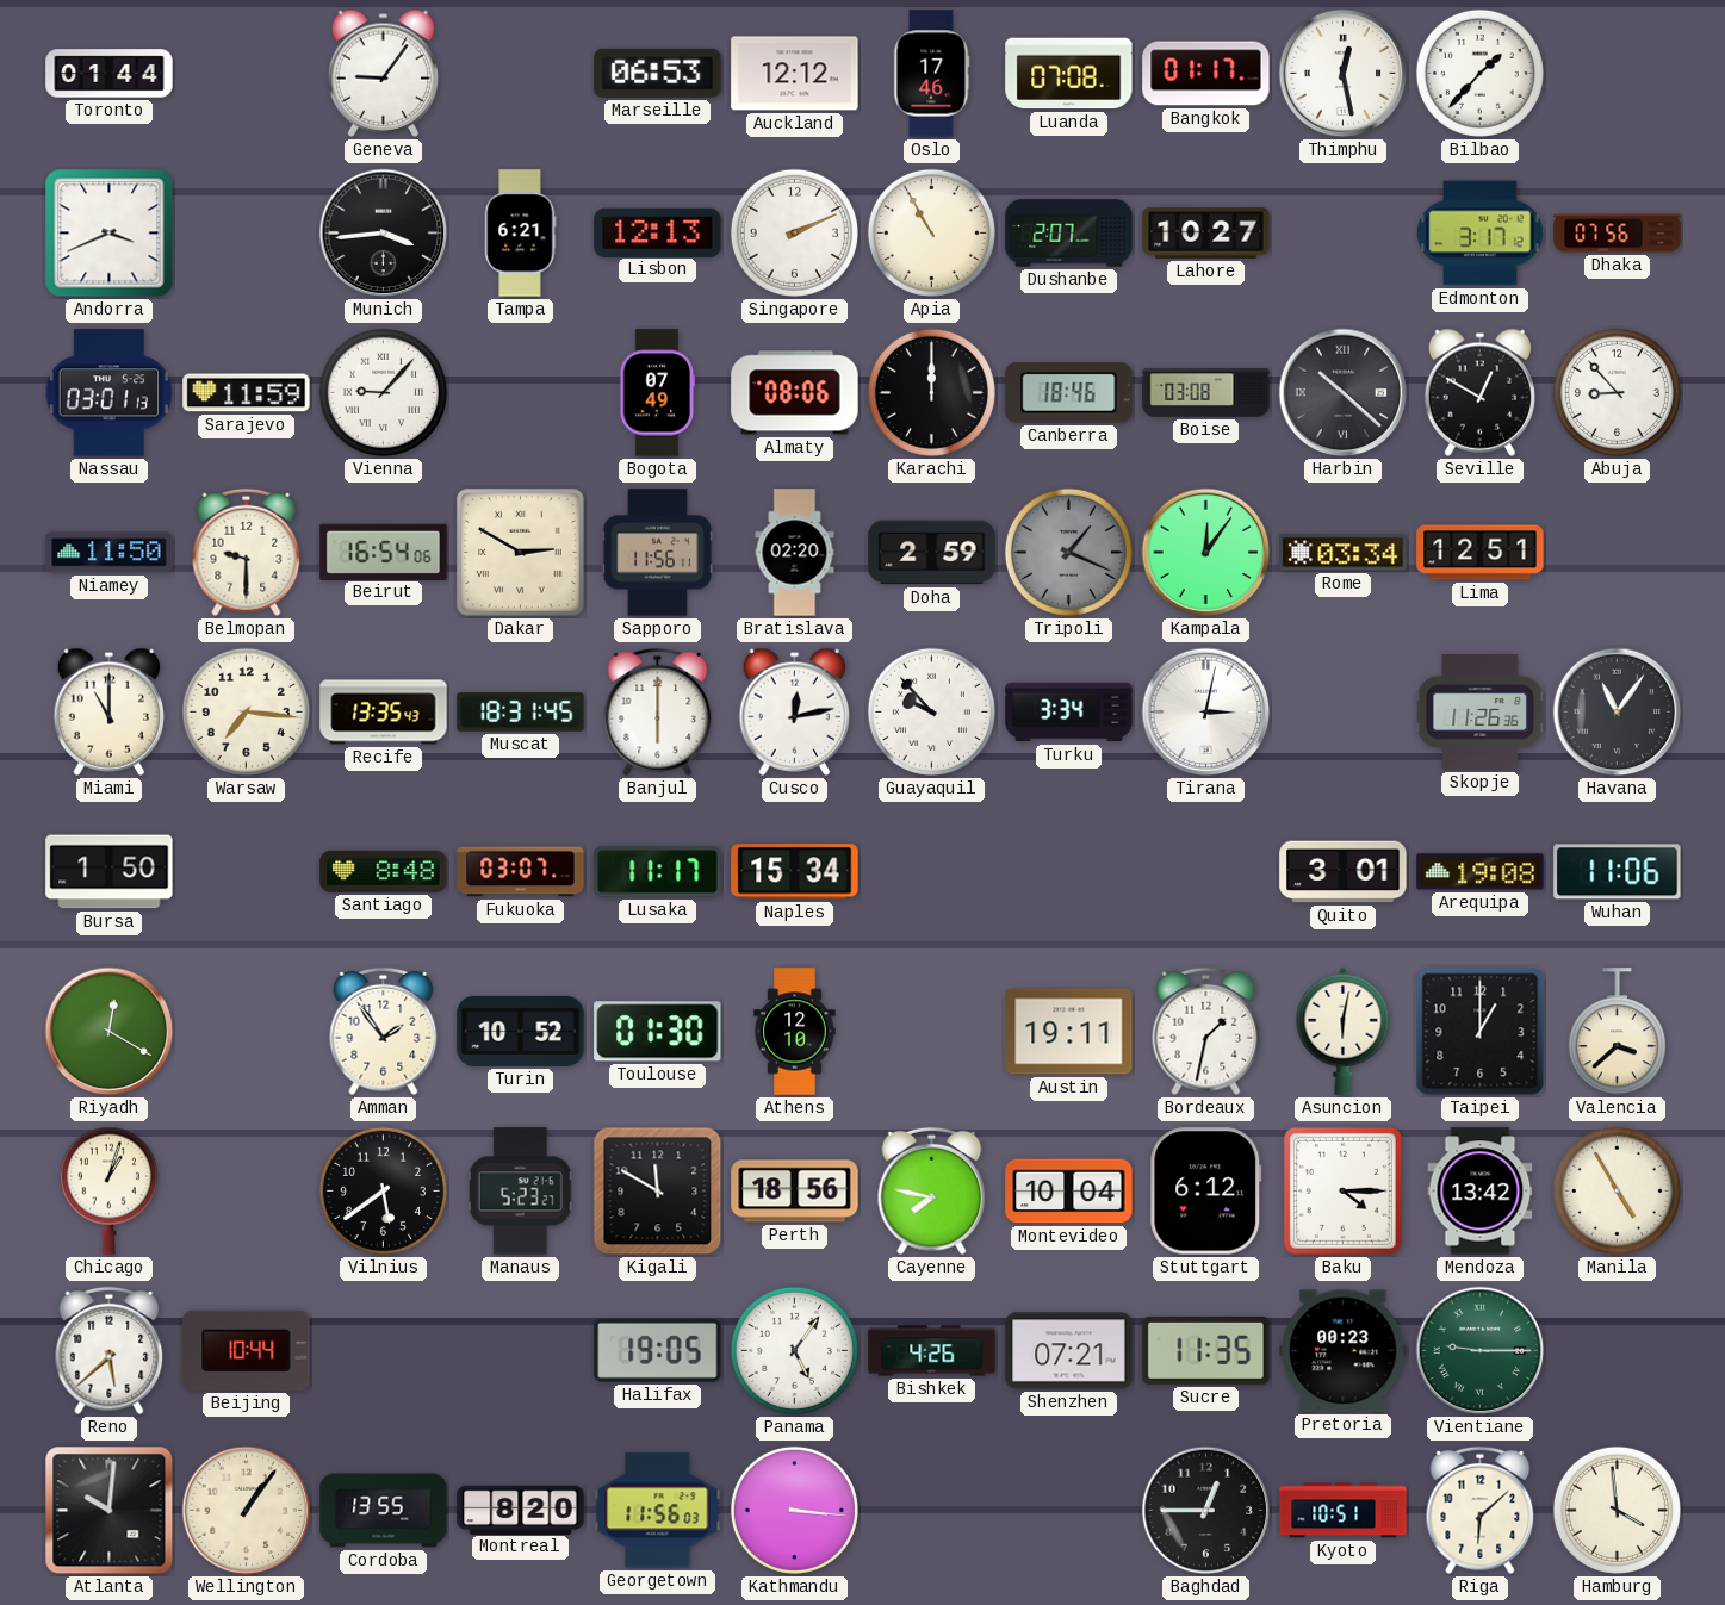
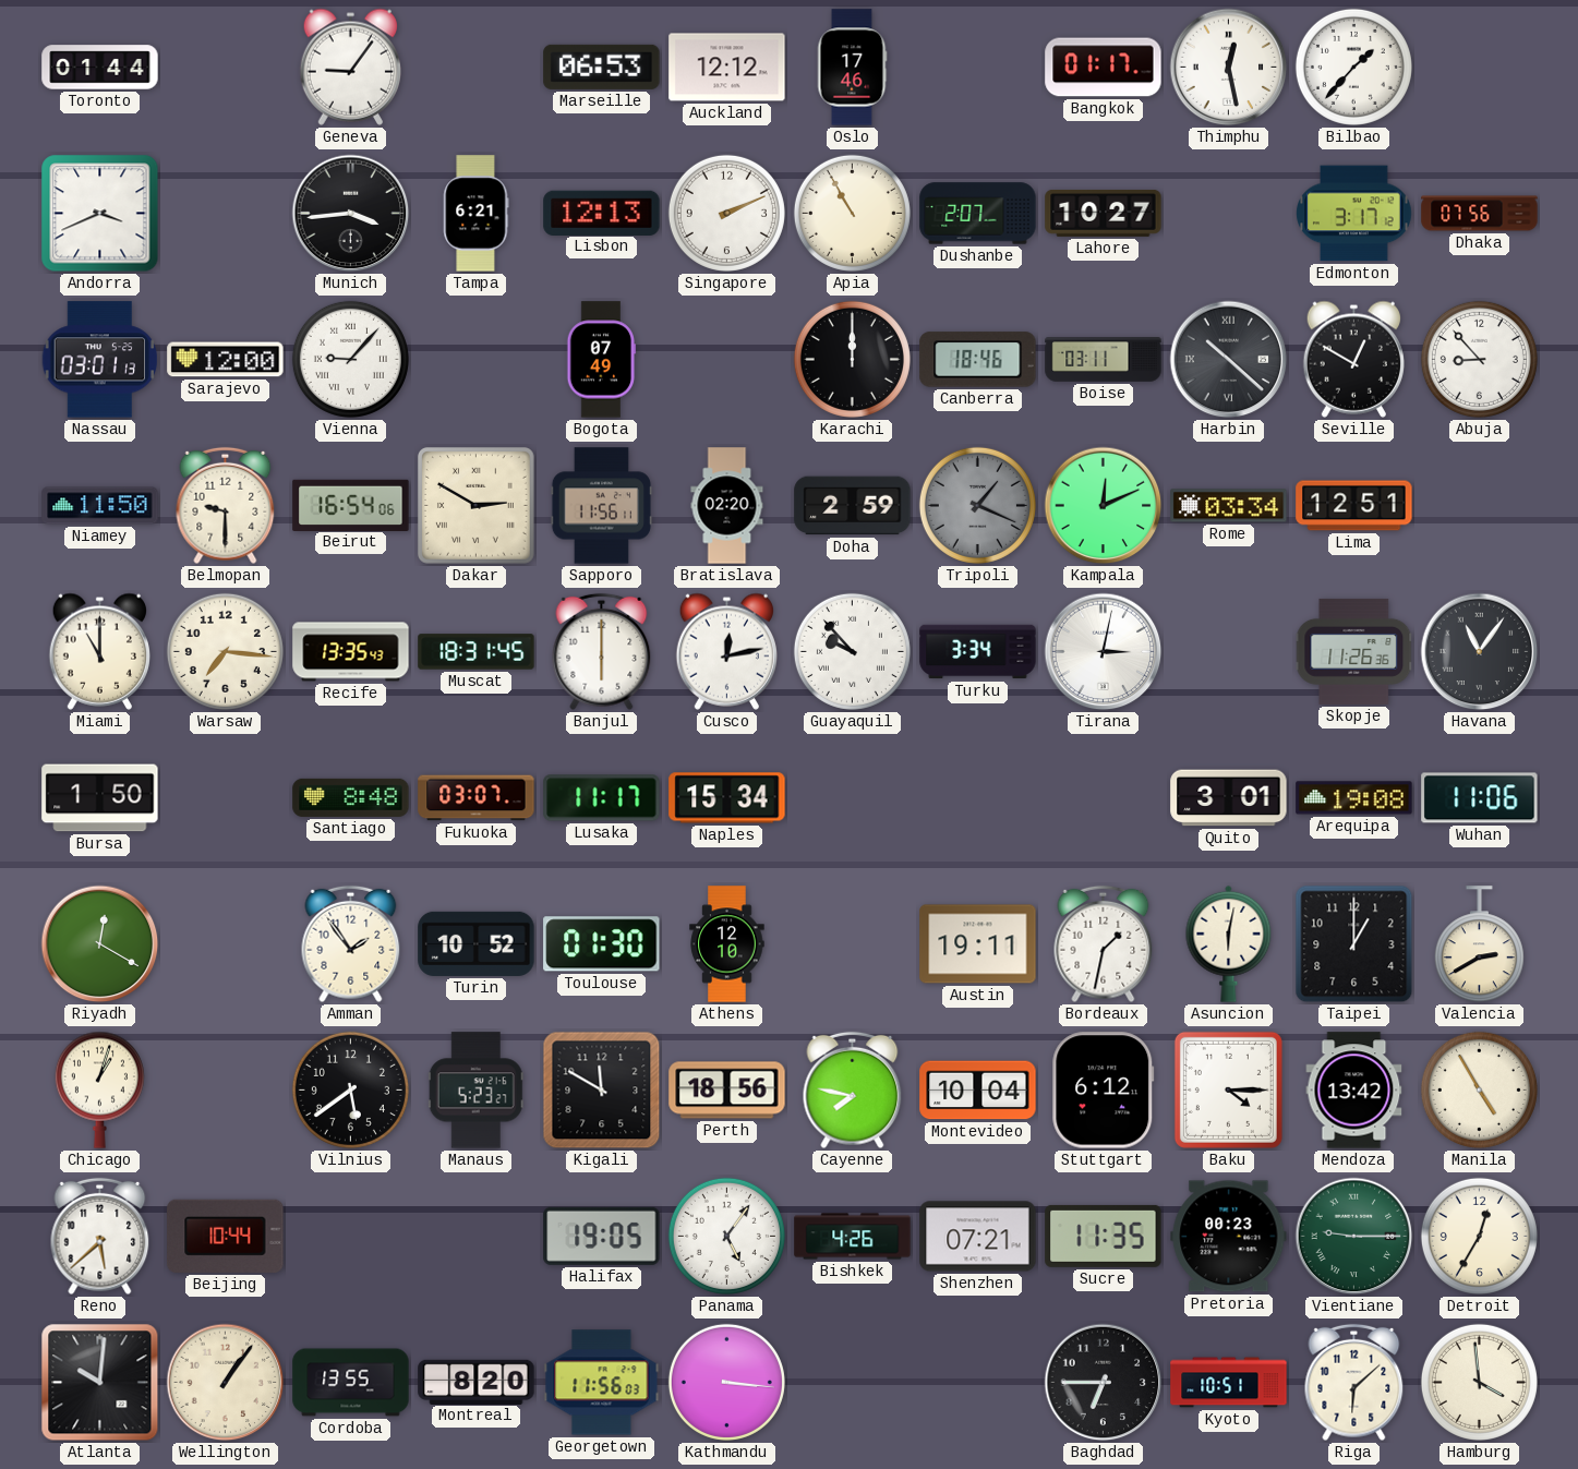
Luanda: 07:08 -> none
Sarajevo: 11:59 -> 12:00
Almaty: 08:06 -> none
Boise: 03:08 -> 03:11
Kampala: 12:06 -> 12:11
Valencia: 3:38 -> 2:40
Detroit: none -> 12:35
Baghdad: 12:45 -> 6:45
